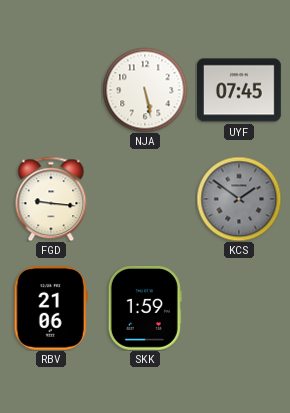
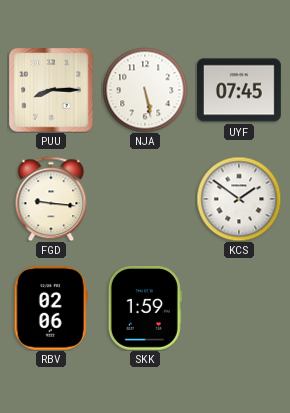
PUU: none -> 8:15
KCS dial: grey -> white
RBV: 21:06 -> 02:06
